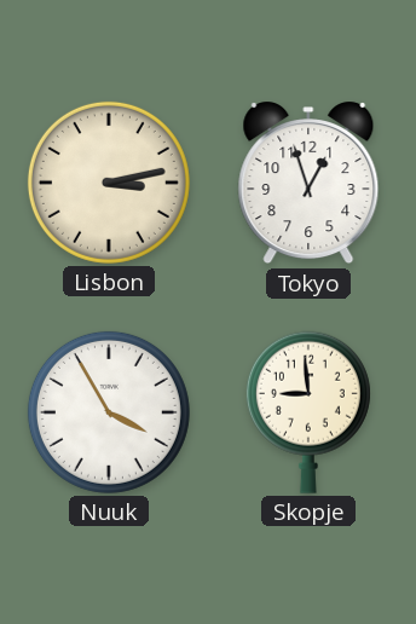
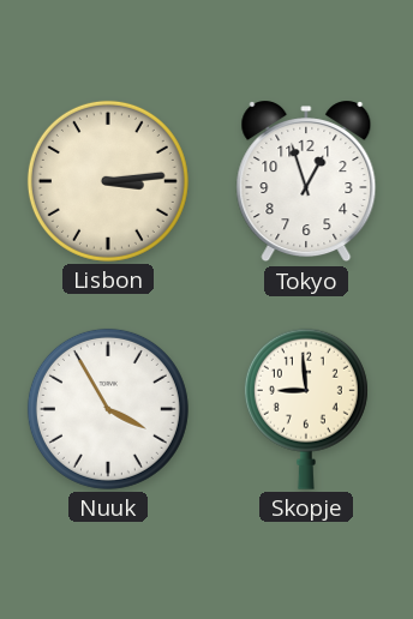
Lisbon: 3:13 -> 3:14
